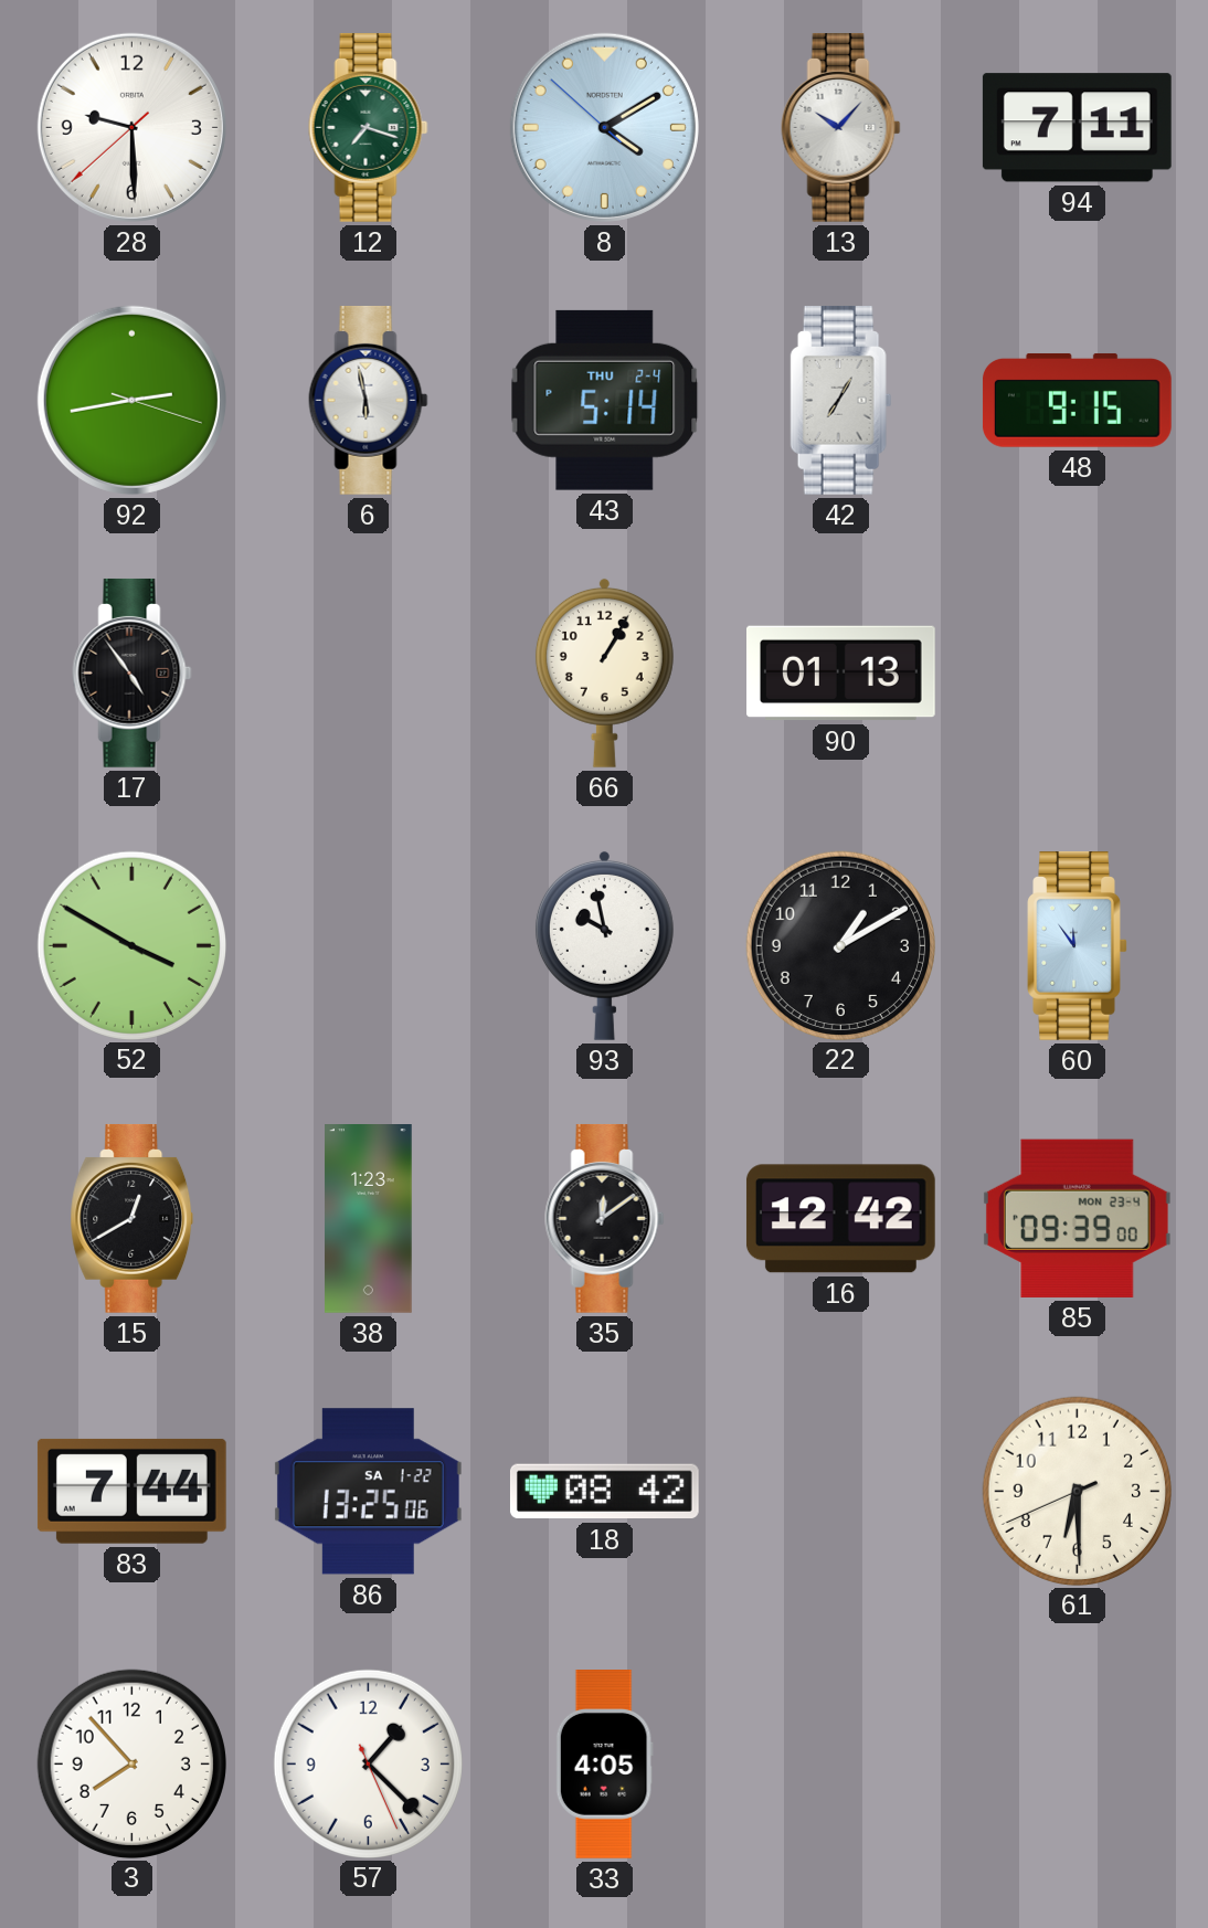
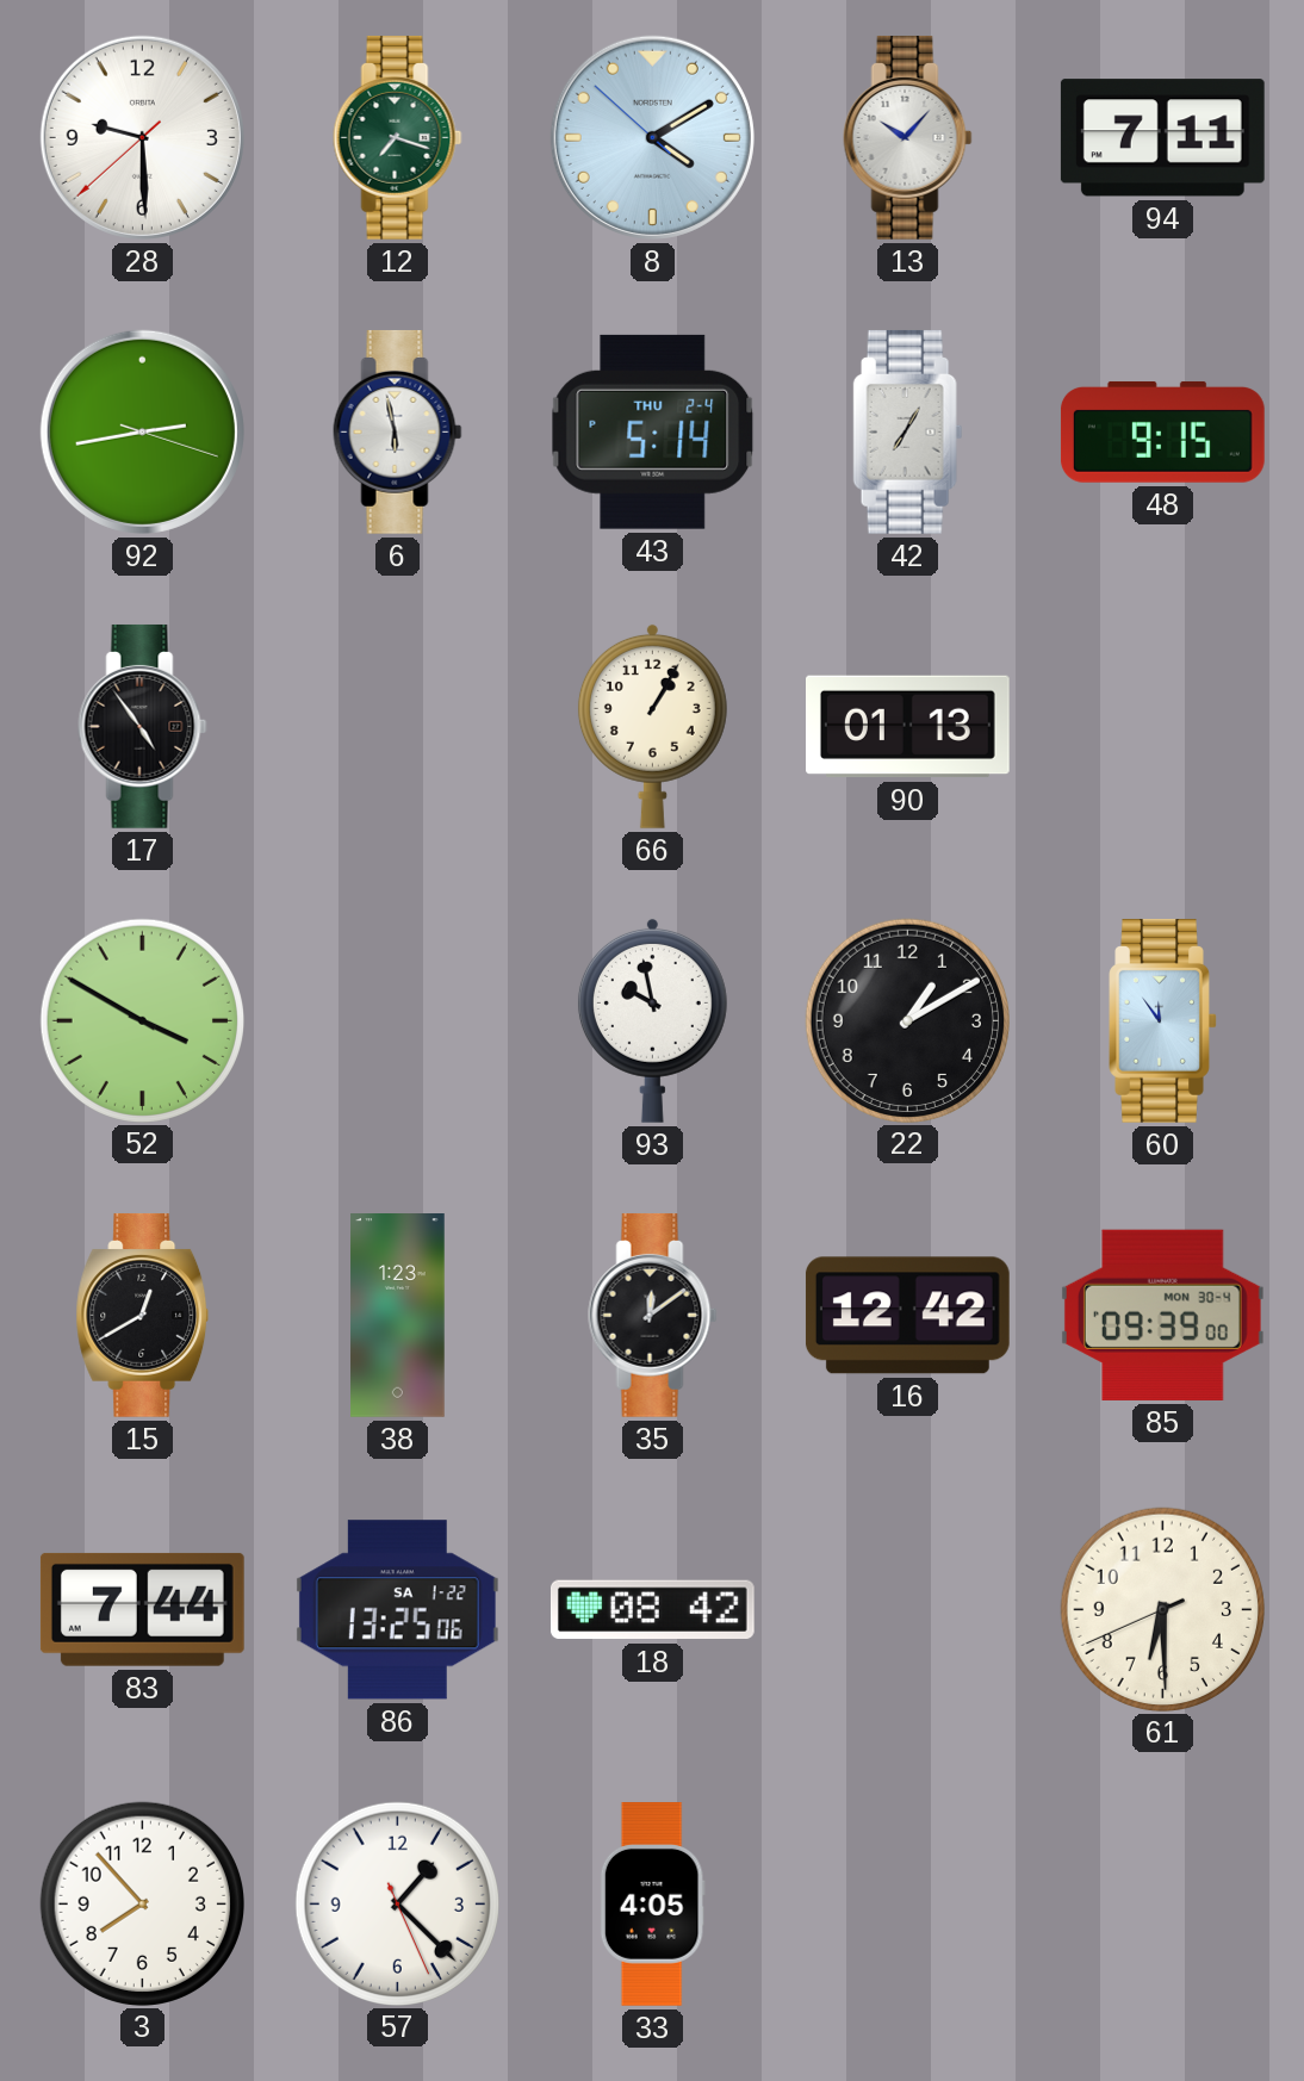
85 date: MON 23-4 -> MON 30-4
